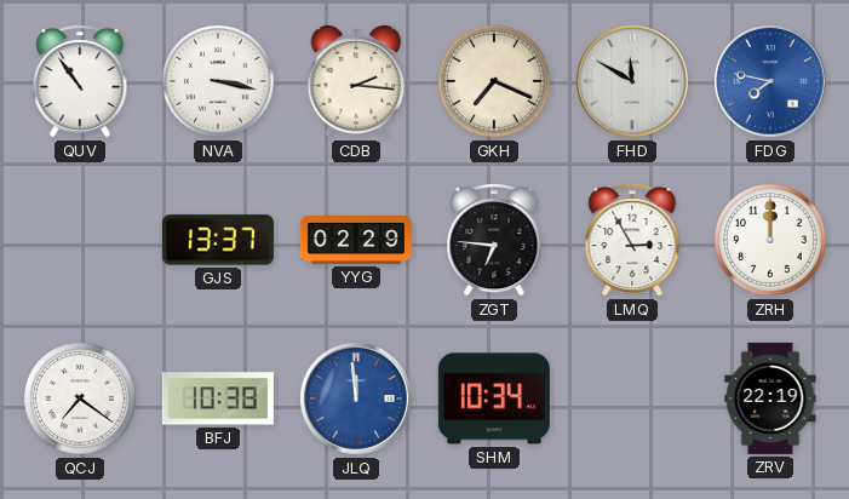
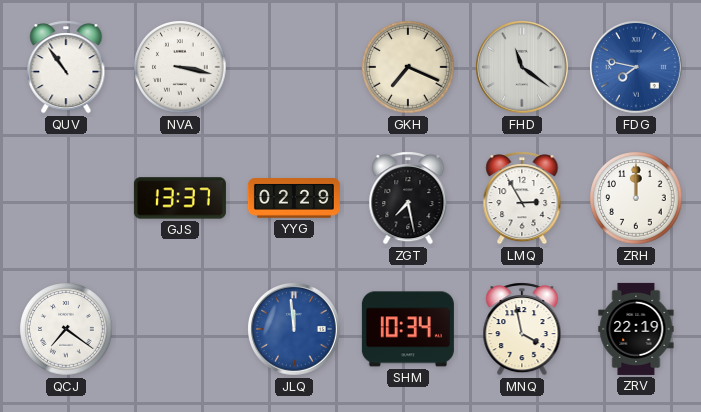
CDB: 2:16 -> none
FHD: 11:50 -> 11:21
ZGT: 6:46 -> 7:28
BFJ: 10:38 -> none
MNQ: none -> 3:58
